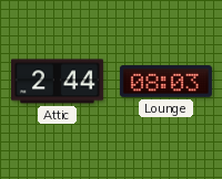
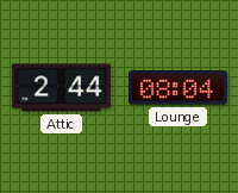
Lounge: 08:03 -> 08:04
